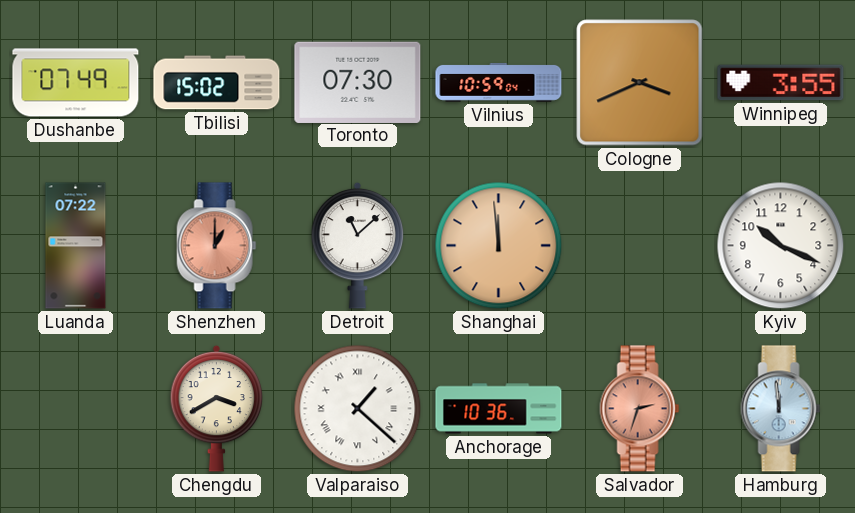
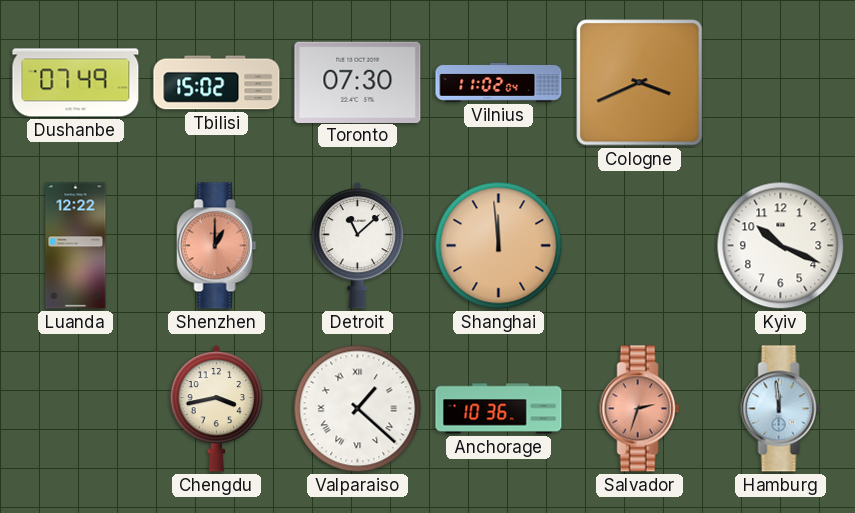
Vilnius: 10:59 -> 11:02
Winnipeg: 3:55 -> none
Luanda: 07:22 -> 12:22
Chengdu: 3:40 -> 3:43
